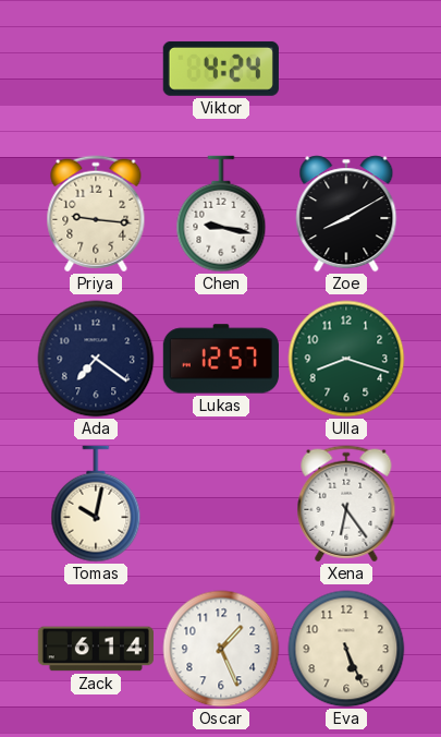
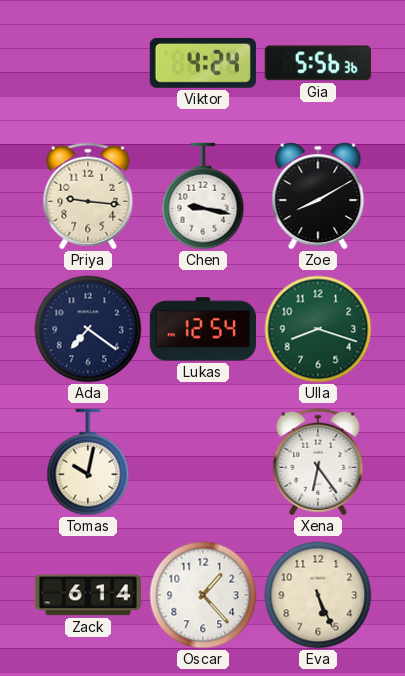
Gia: none -> 5:56
Lukas: 12:57 -> 12:54
Oscar: 1:26 -> 1:23
